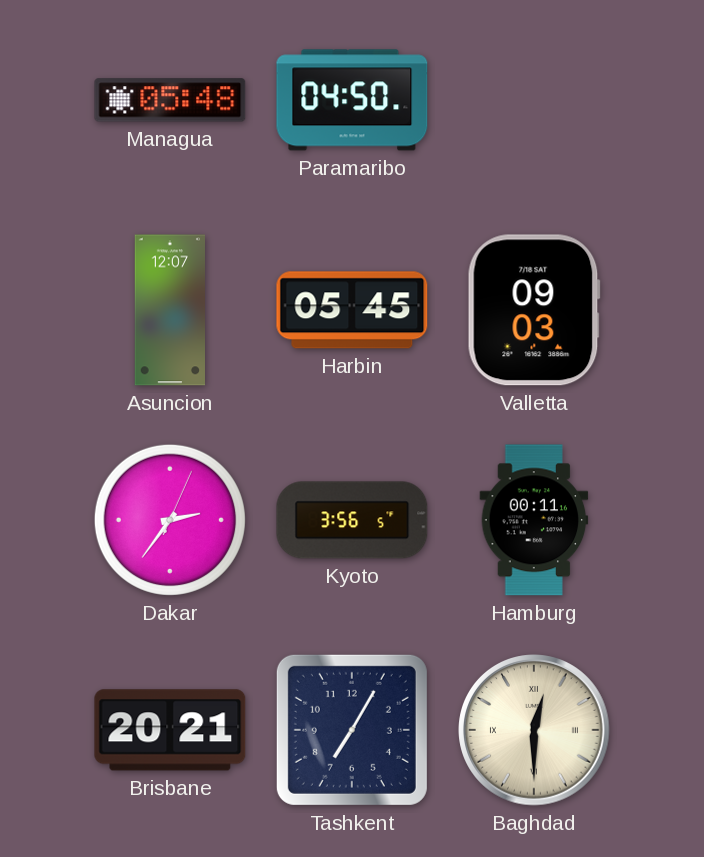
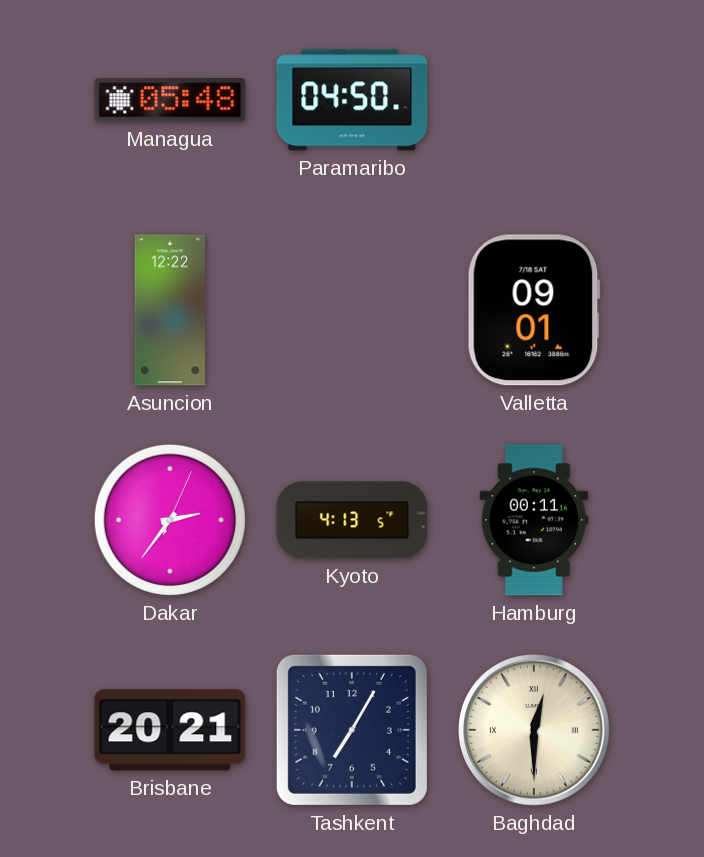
Asuncion: 12:07 -> 12:22
Harbin: 05:45 -> none
Valletta: 09:03 -> 09:01
Kyoto: 3:56 -> 4:13
